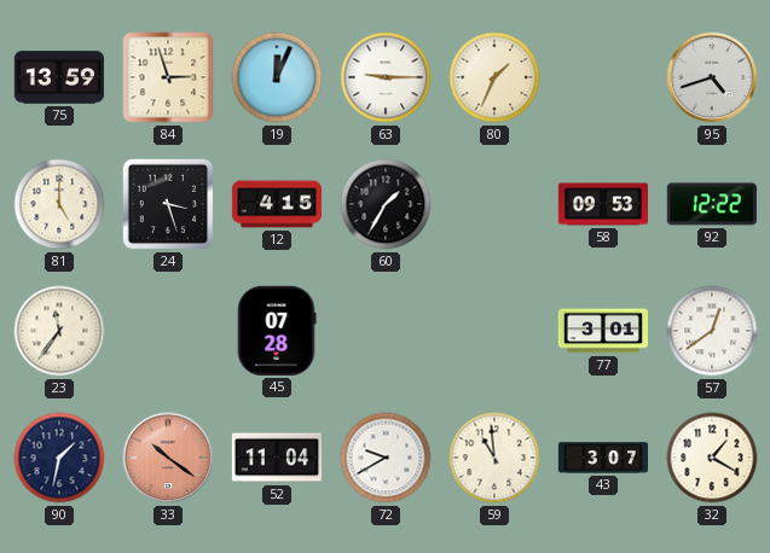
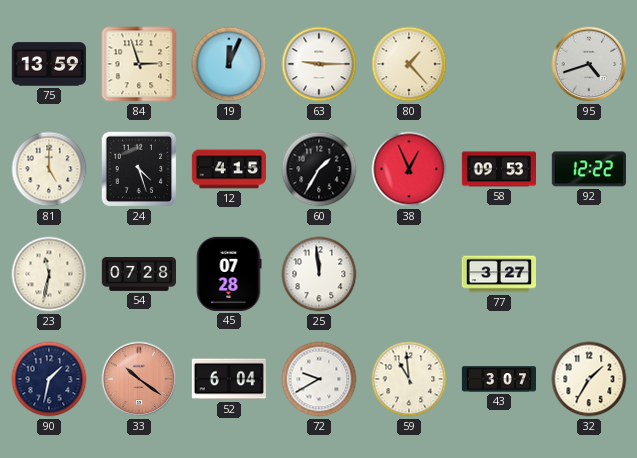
80: 1:34 -> 1:23
24: 3:27 -> 4:27
38: none -> 12:56
23: 11:36 -> 11:32
54: none -> 07:28
25: none -> 11:59
77: 3:01 -> 3:27
57: 12:39 -> none
52: 11:04 -> 6:04
32: 1:20 -> 1:35
